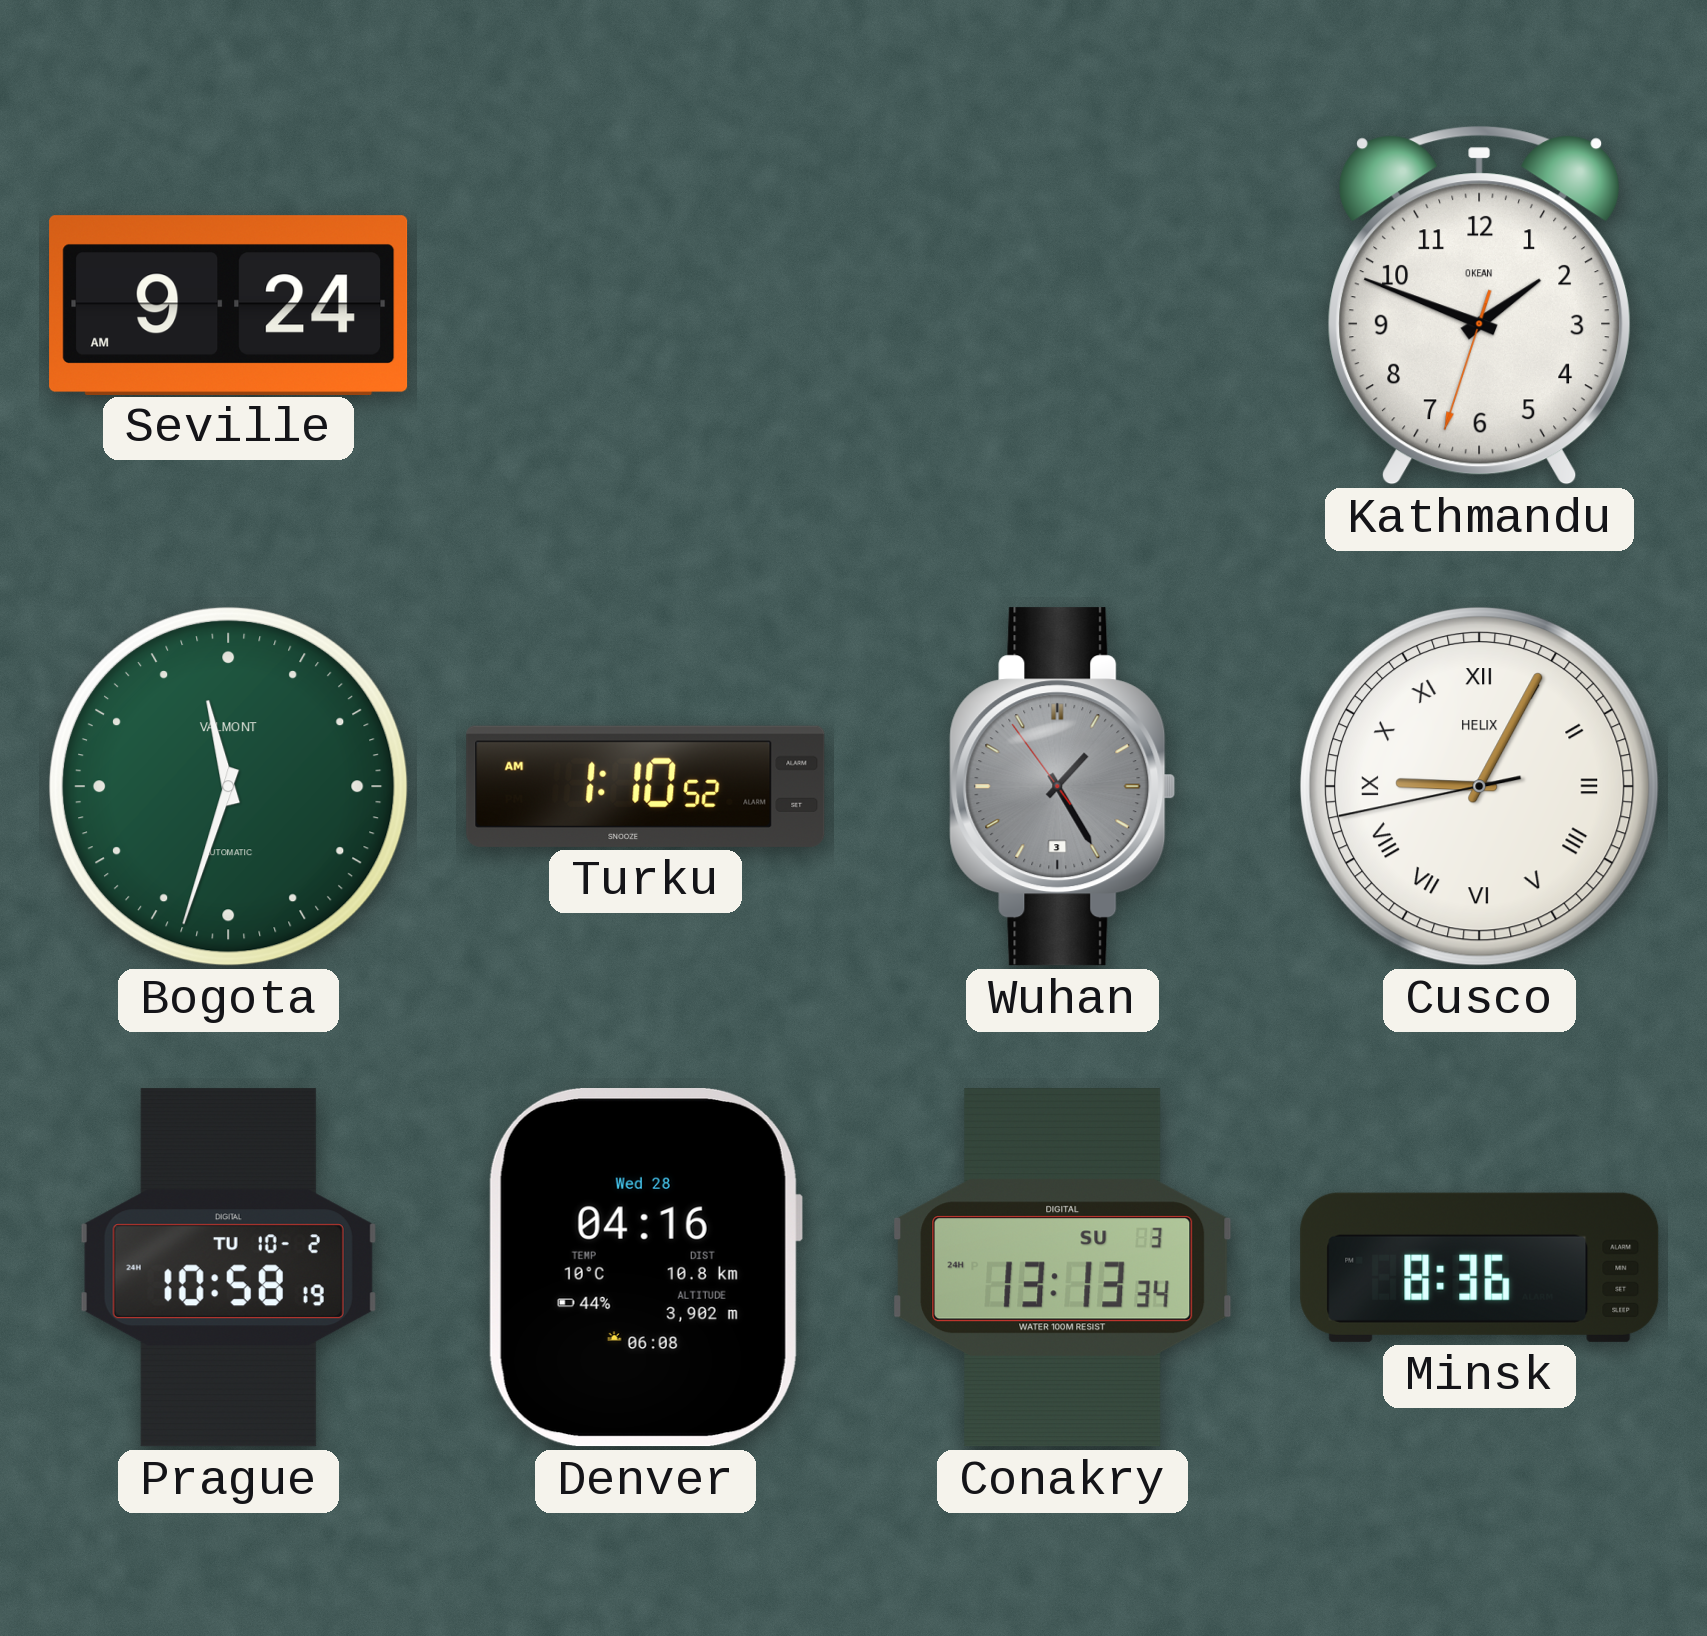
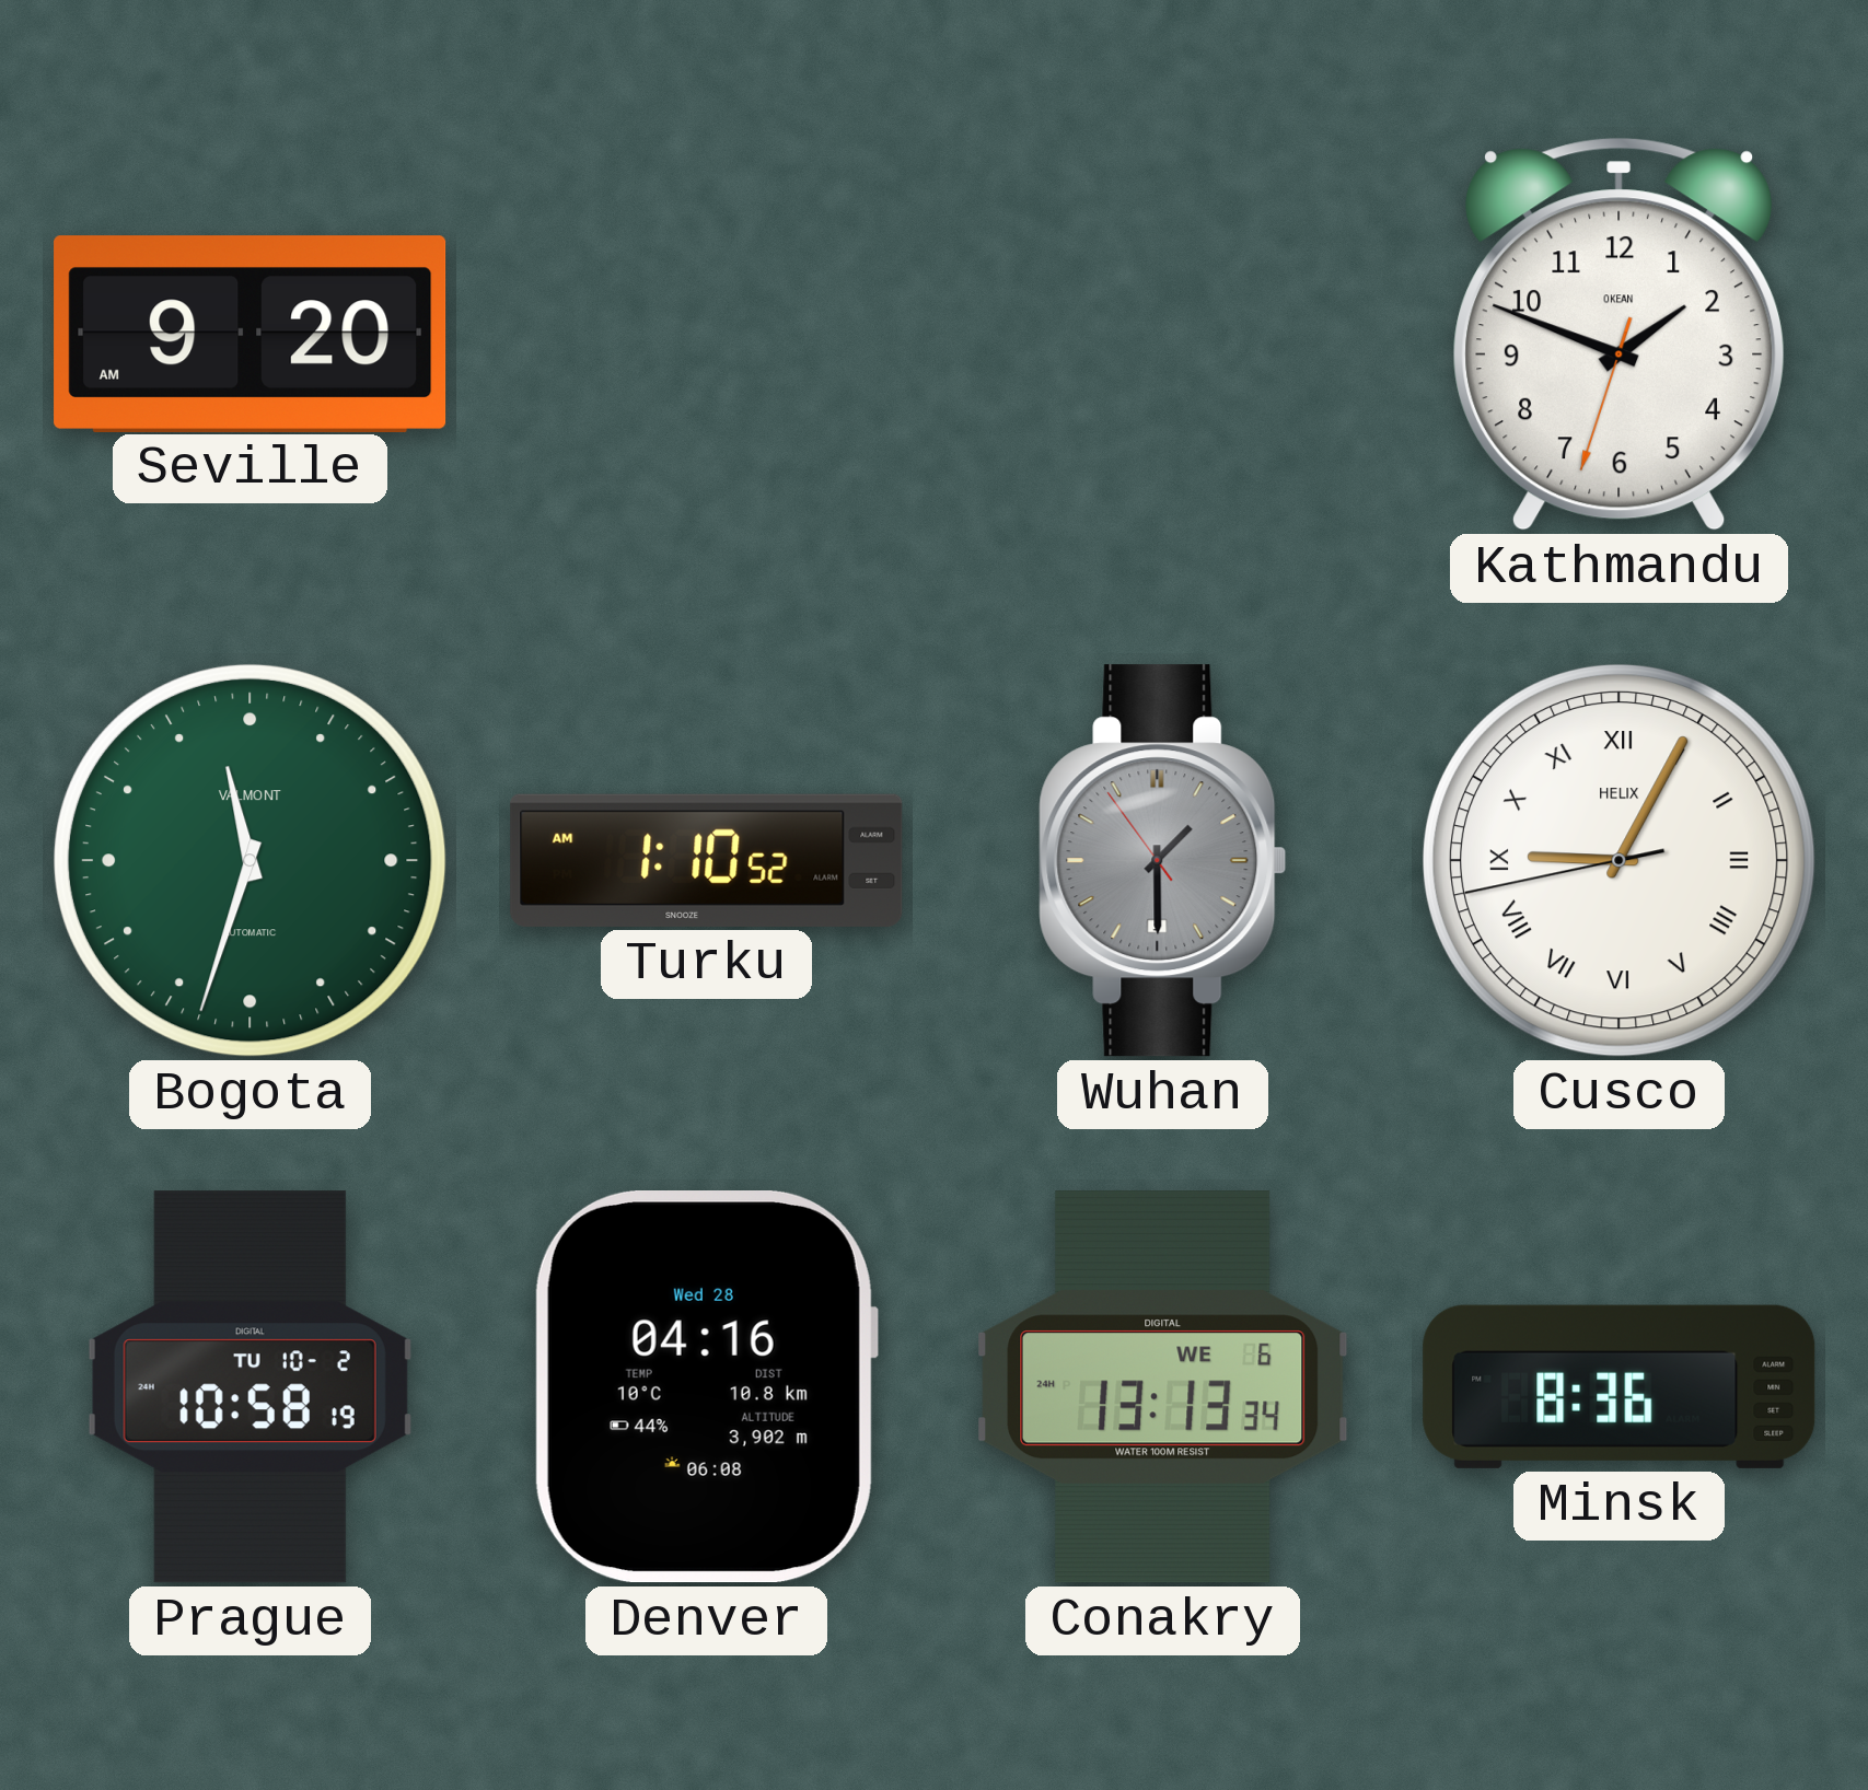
Seville: 9:24 -> 9:20
Wuhan: 1:24 -> 1:29
Conakry date: SU 3 -> WE 6
